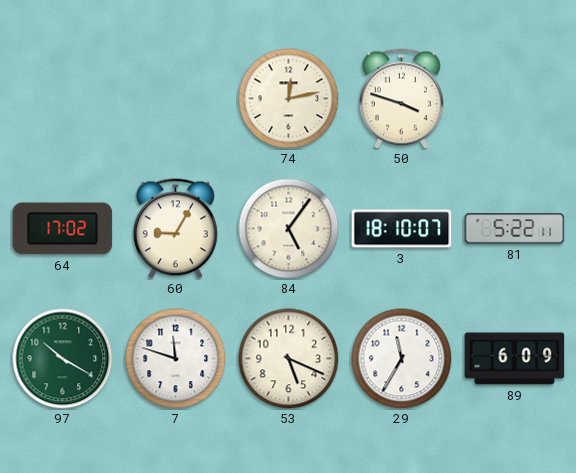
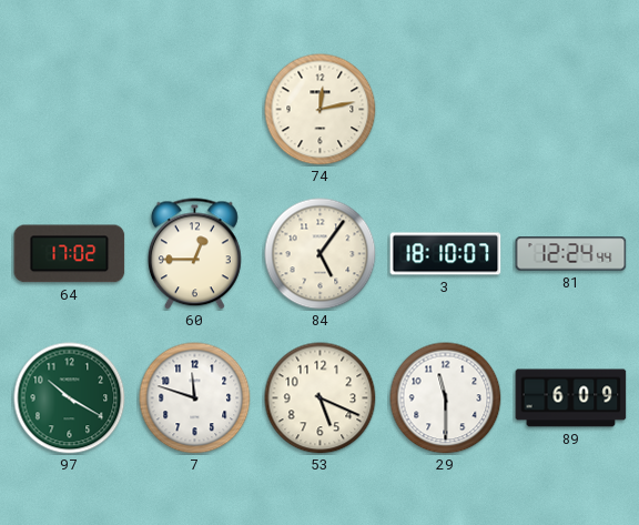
50: 3:48 -> none
60: 9:05 -> 12:45
81: 5:22 -> 12:24
29: 11:35 -> 11:30
